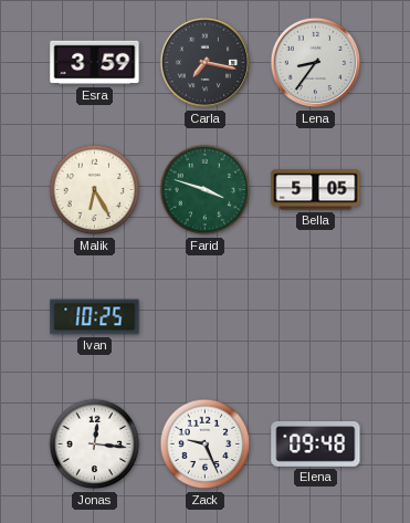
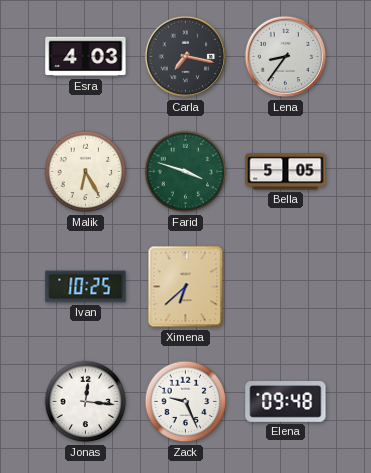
Esra: 3:59 -> 4:03
Ximena: none -> 6:38
